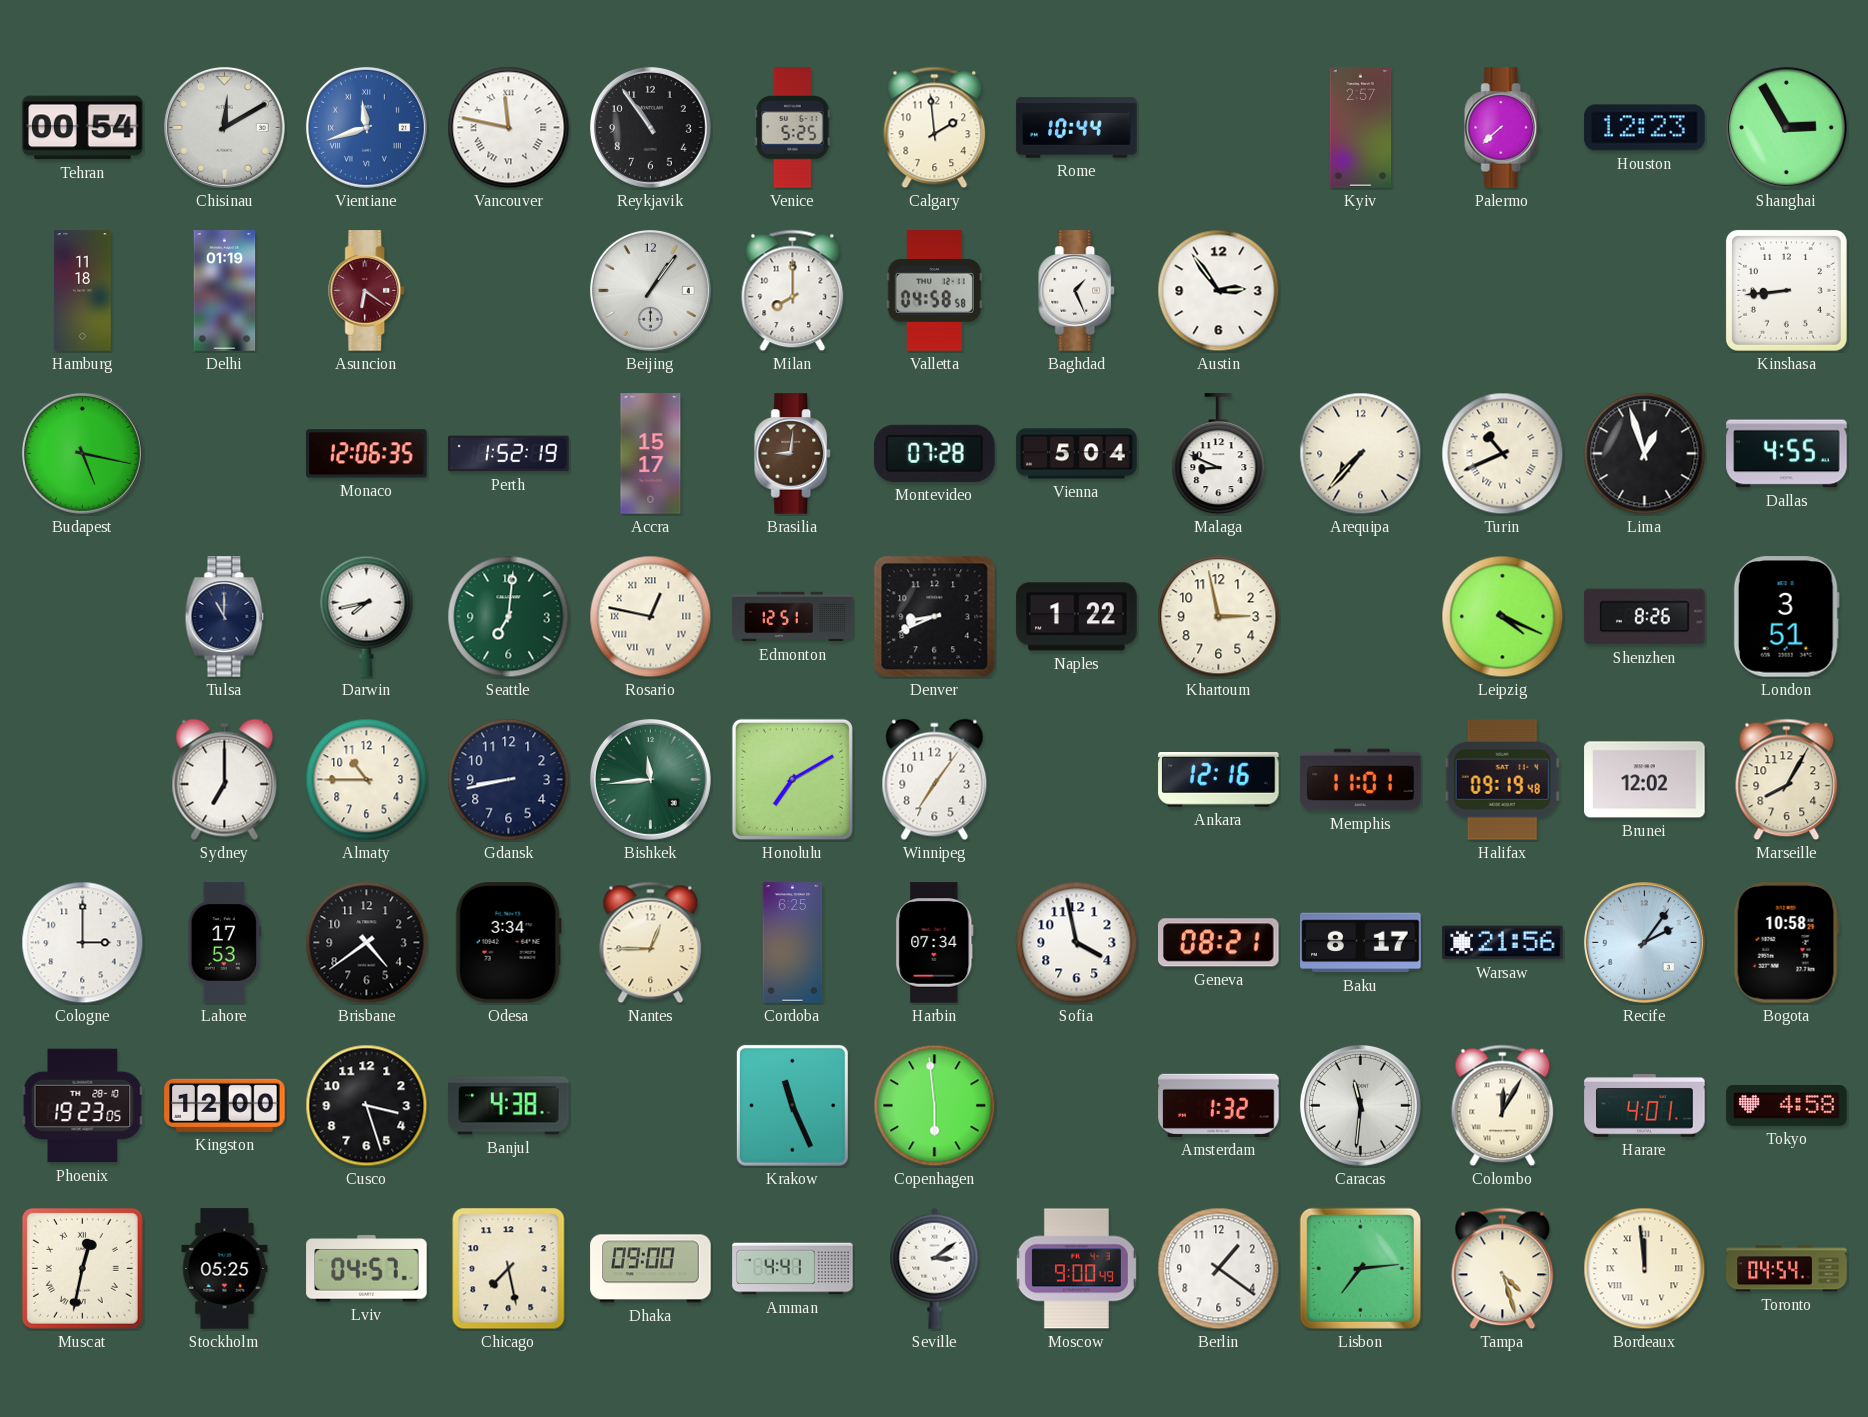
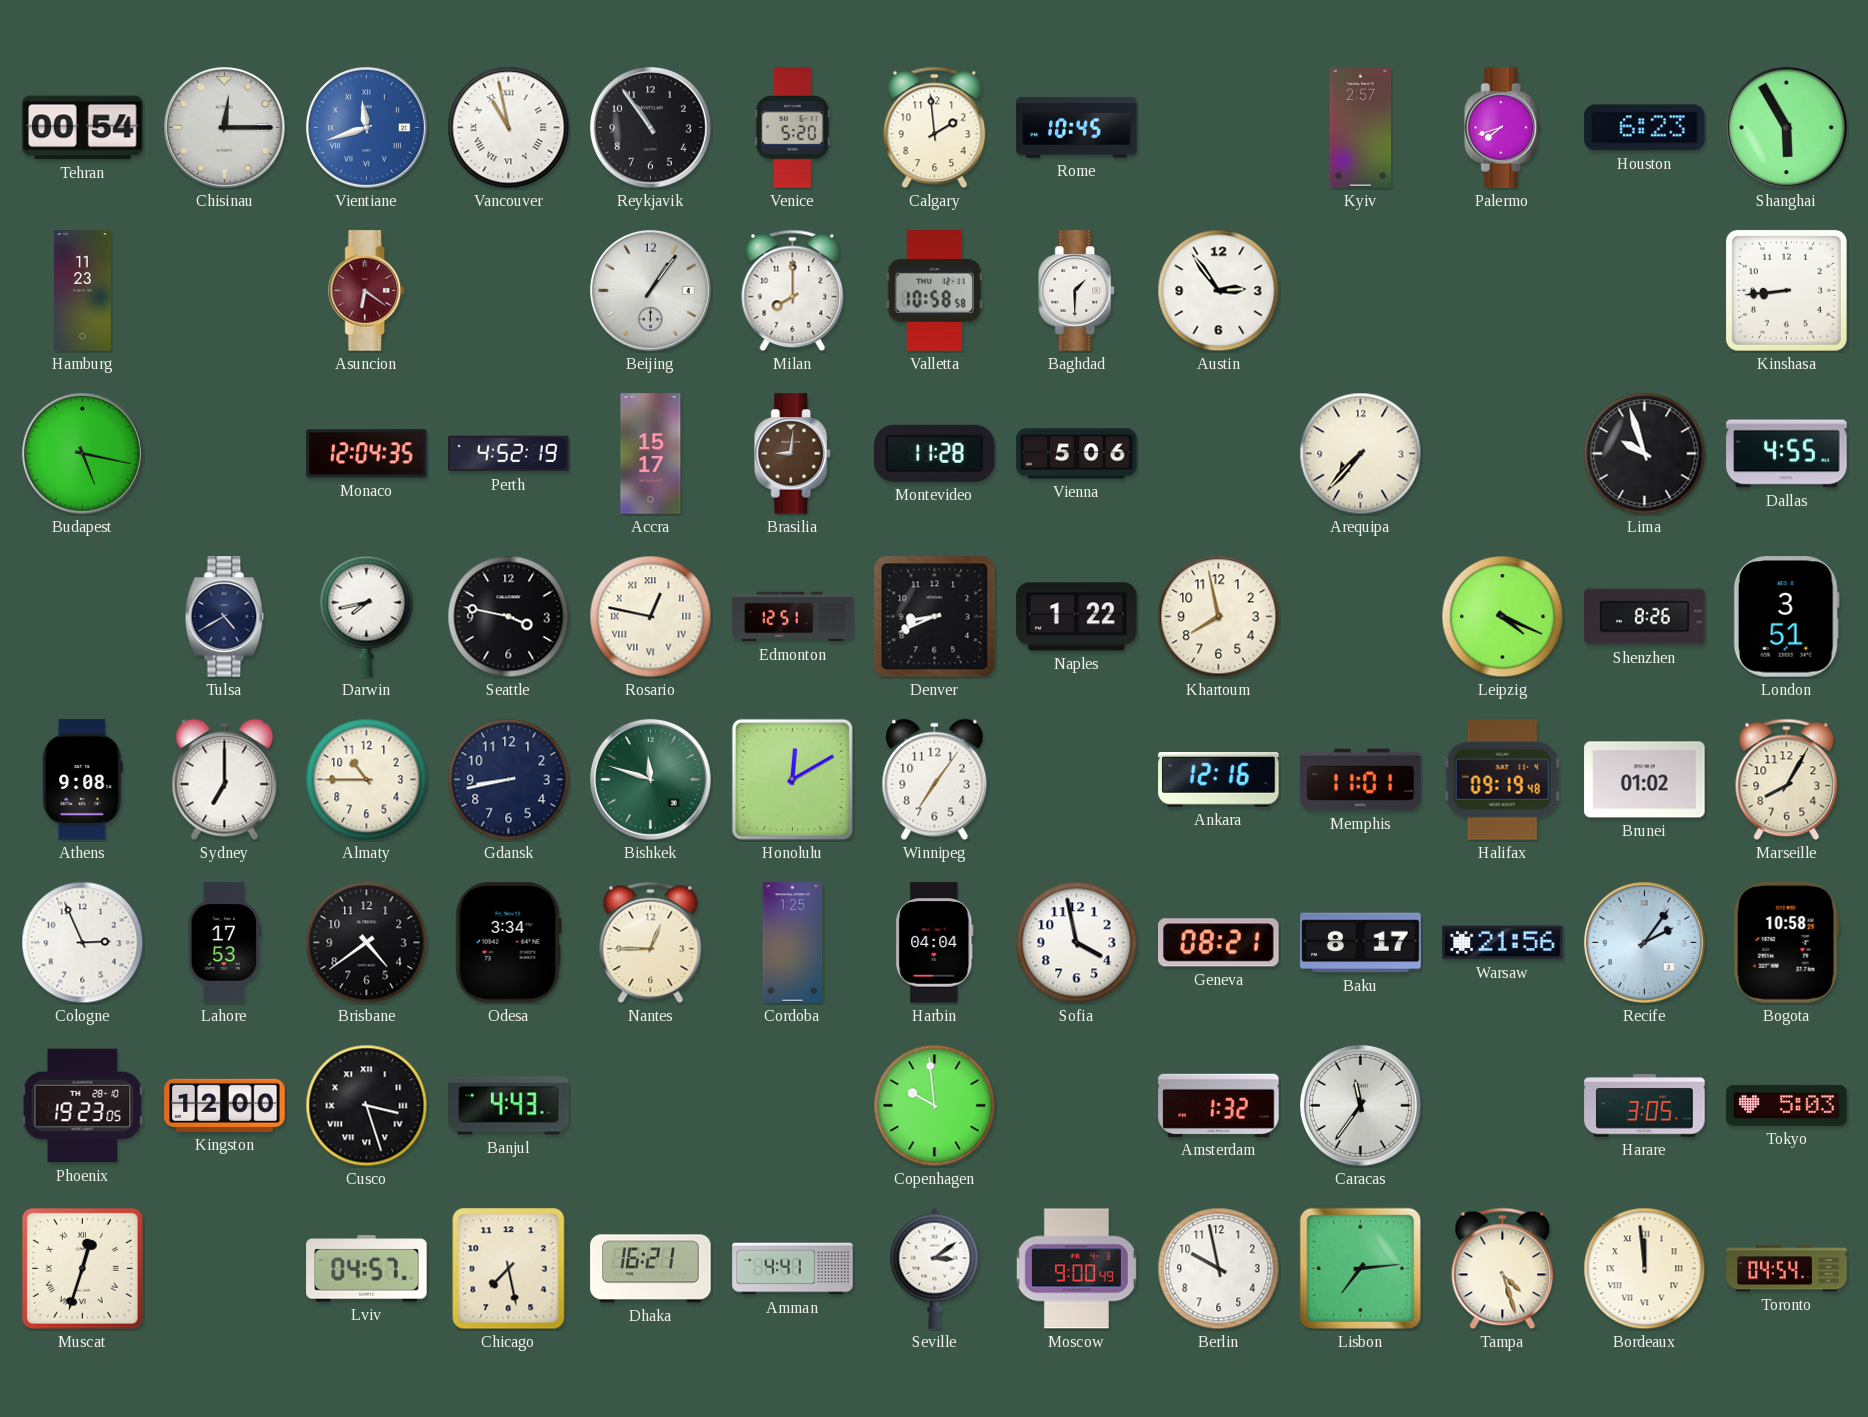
Chisinau: 12:10 -> 12:15
Vancouver: 11:47 -> 10:58
Venice: 5:25 -> 5:20
Rome: 10:44 -> 10:45
Palermo: 7:38 -> 7:42
Houston: 12:23 -> 6:23
Shanghai: 2:55 -> 5:55
Hamburg: 11:18 -> 11:23
Delhi: 01:19 -> none
Valletta: 04:58 -> 10:58
Baghdad: 1:26 -> 1:30
Monaco: 12:06 -> 12:04
Perth: 1:52 -> 4:52
Montevideo: 07:28 -> 11:28
Vienna: 5:04 -> 5:06
Malaga: 8:49 -> none
Turin: 10:41 -> none
Lima: 12:57 -> 9:57
Tulsa: 11:00 -> 4:40
Seattle: 7:01 -> 3:47
Seattle dial: green -> black
Khartoum: 2:58 -> 7:58
Athens: none -> 9:08
Bishkek: 11:44 -> 11:48
Honolulu: 7:10 -> 12:10
Brunei: 12:02 -> 01:02
Cologne: 3:00 -> 2:56
Cordoba: 6:25 -> 1:25
Harbin: 07:34 -> 04:04
Cusco numerals: Arabic -> Roman
Banjul: 4:38 -> 4:43
Krakow: 11:26 -> none
Copenhagen: 5:59 -> 9:59
Caracas: 11:31 -> 11:36
Colombo: 12:05 -> none
Harare: 4:01 -> 3:05
Tokyo: 4:58 -> 5:03
Muscat: 12:32 -> 12:33
Stockholm: 05:25 -> none
Dhaka: 09:00 -> 16:21
Berlin: 1:21 -> 9:58
